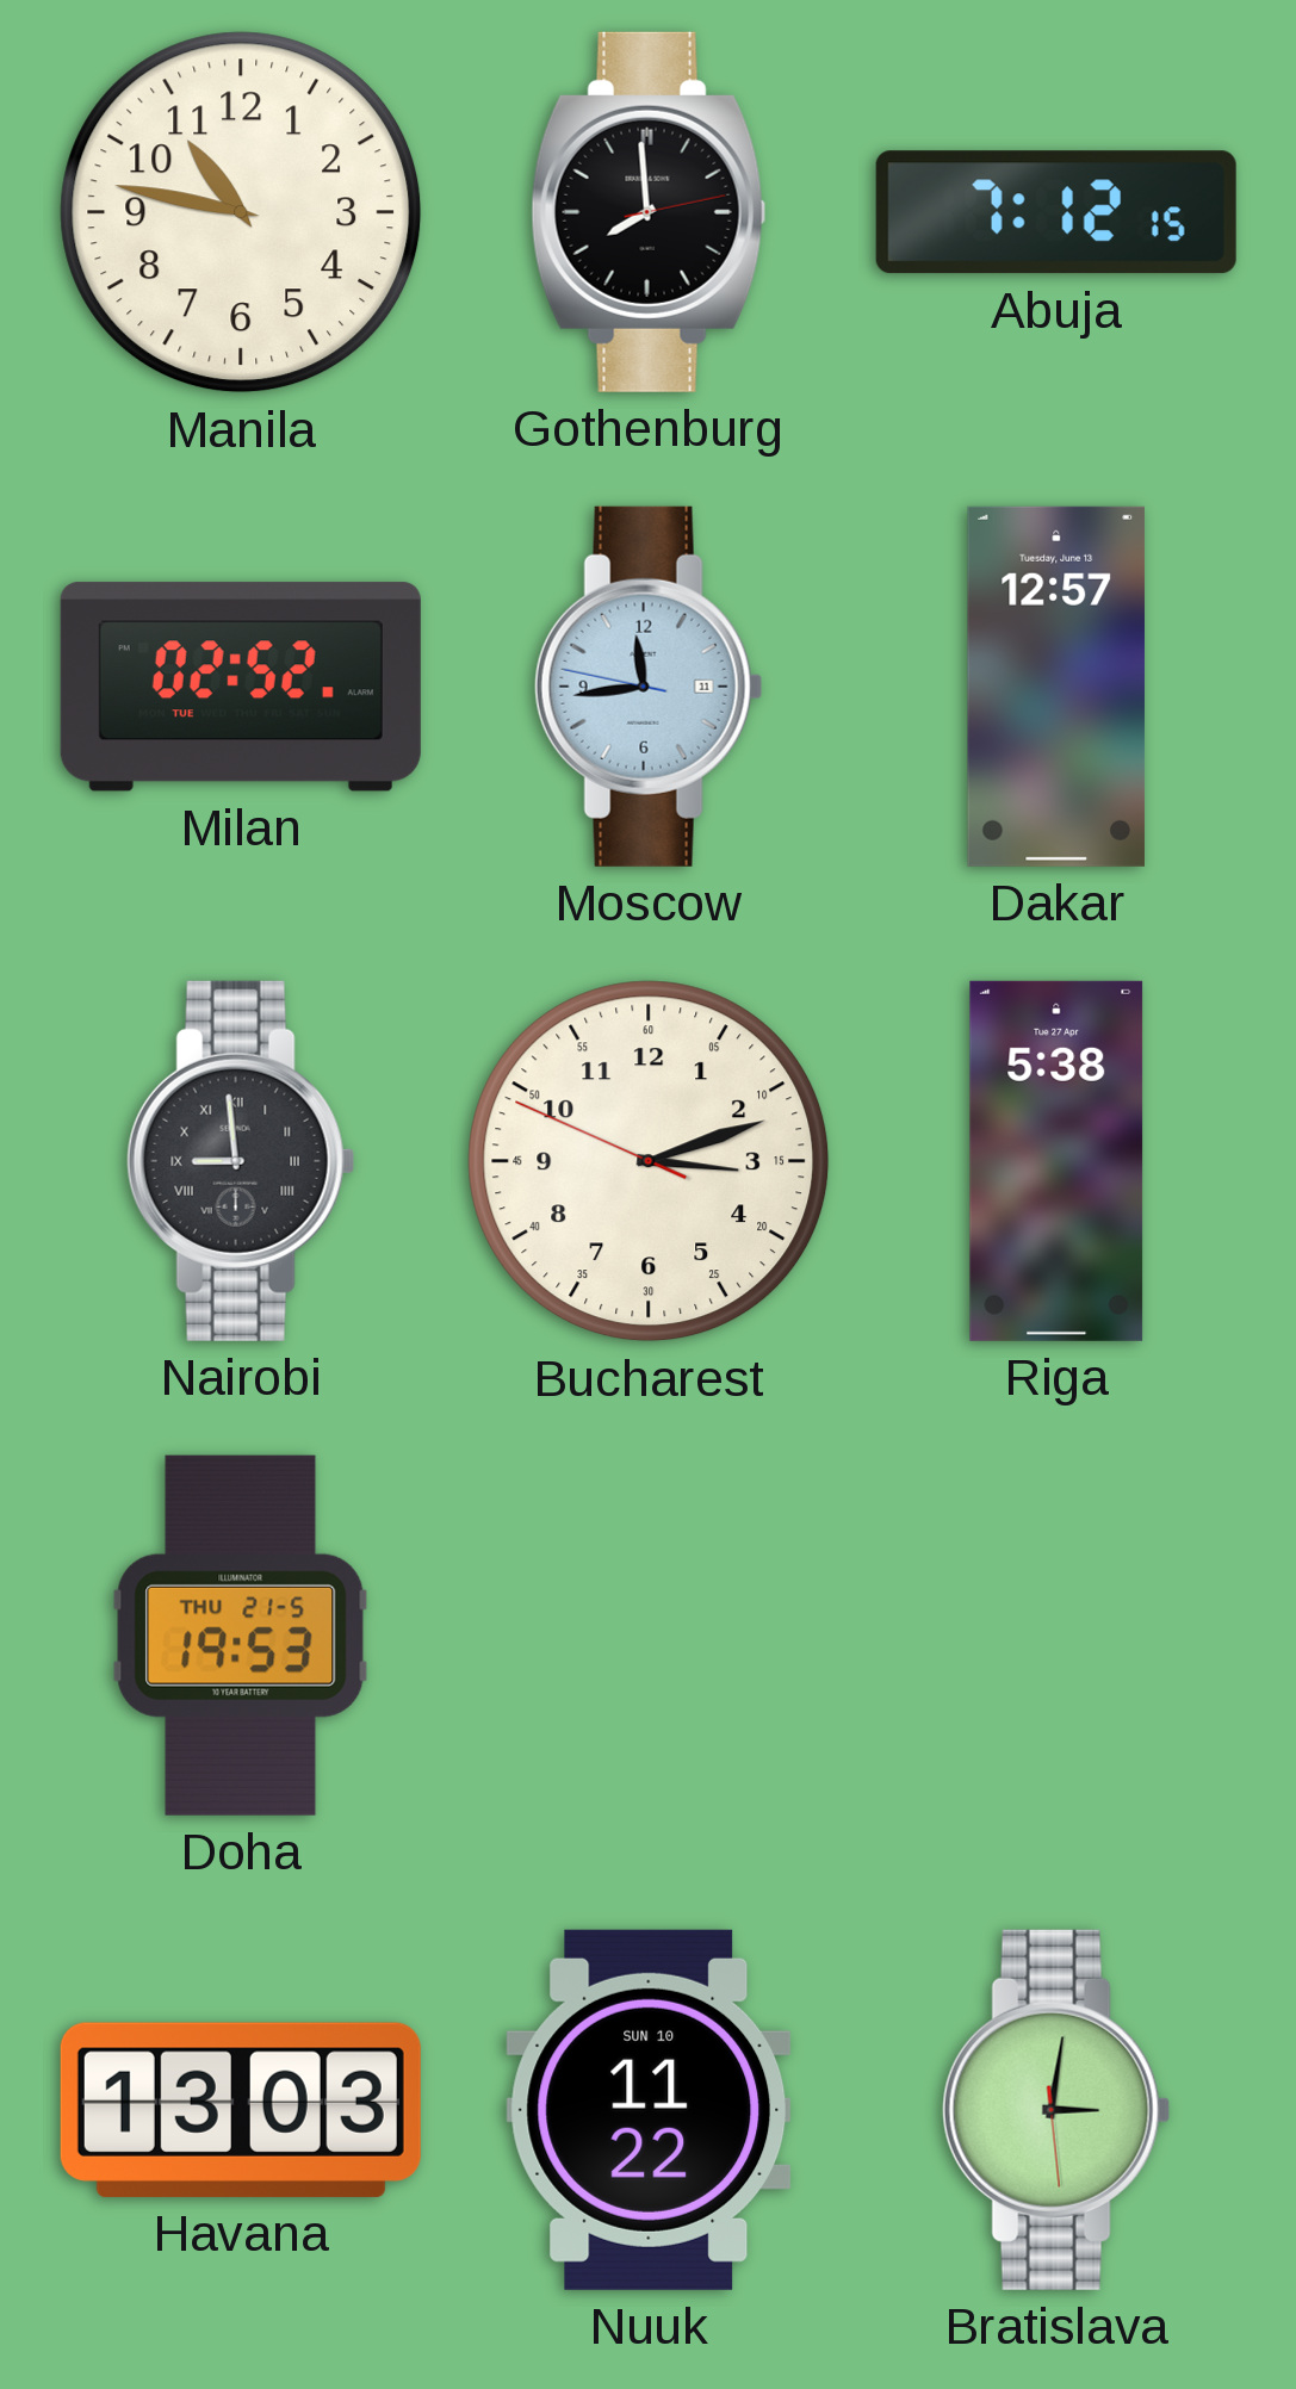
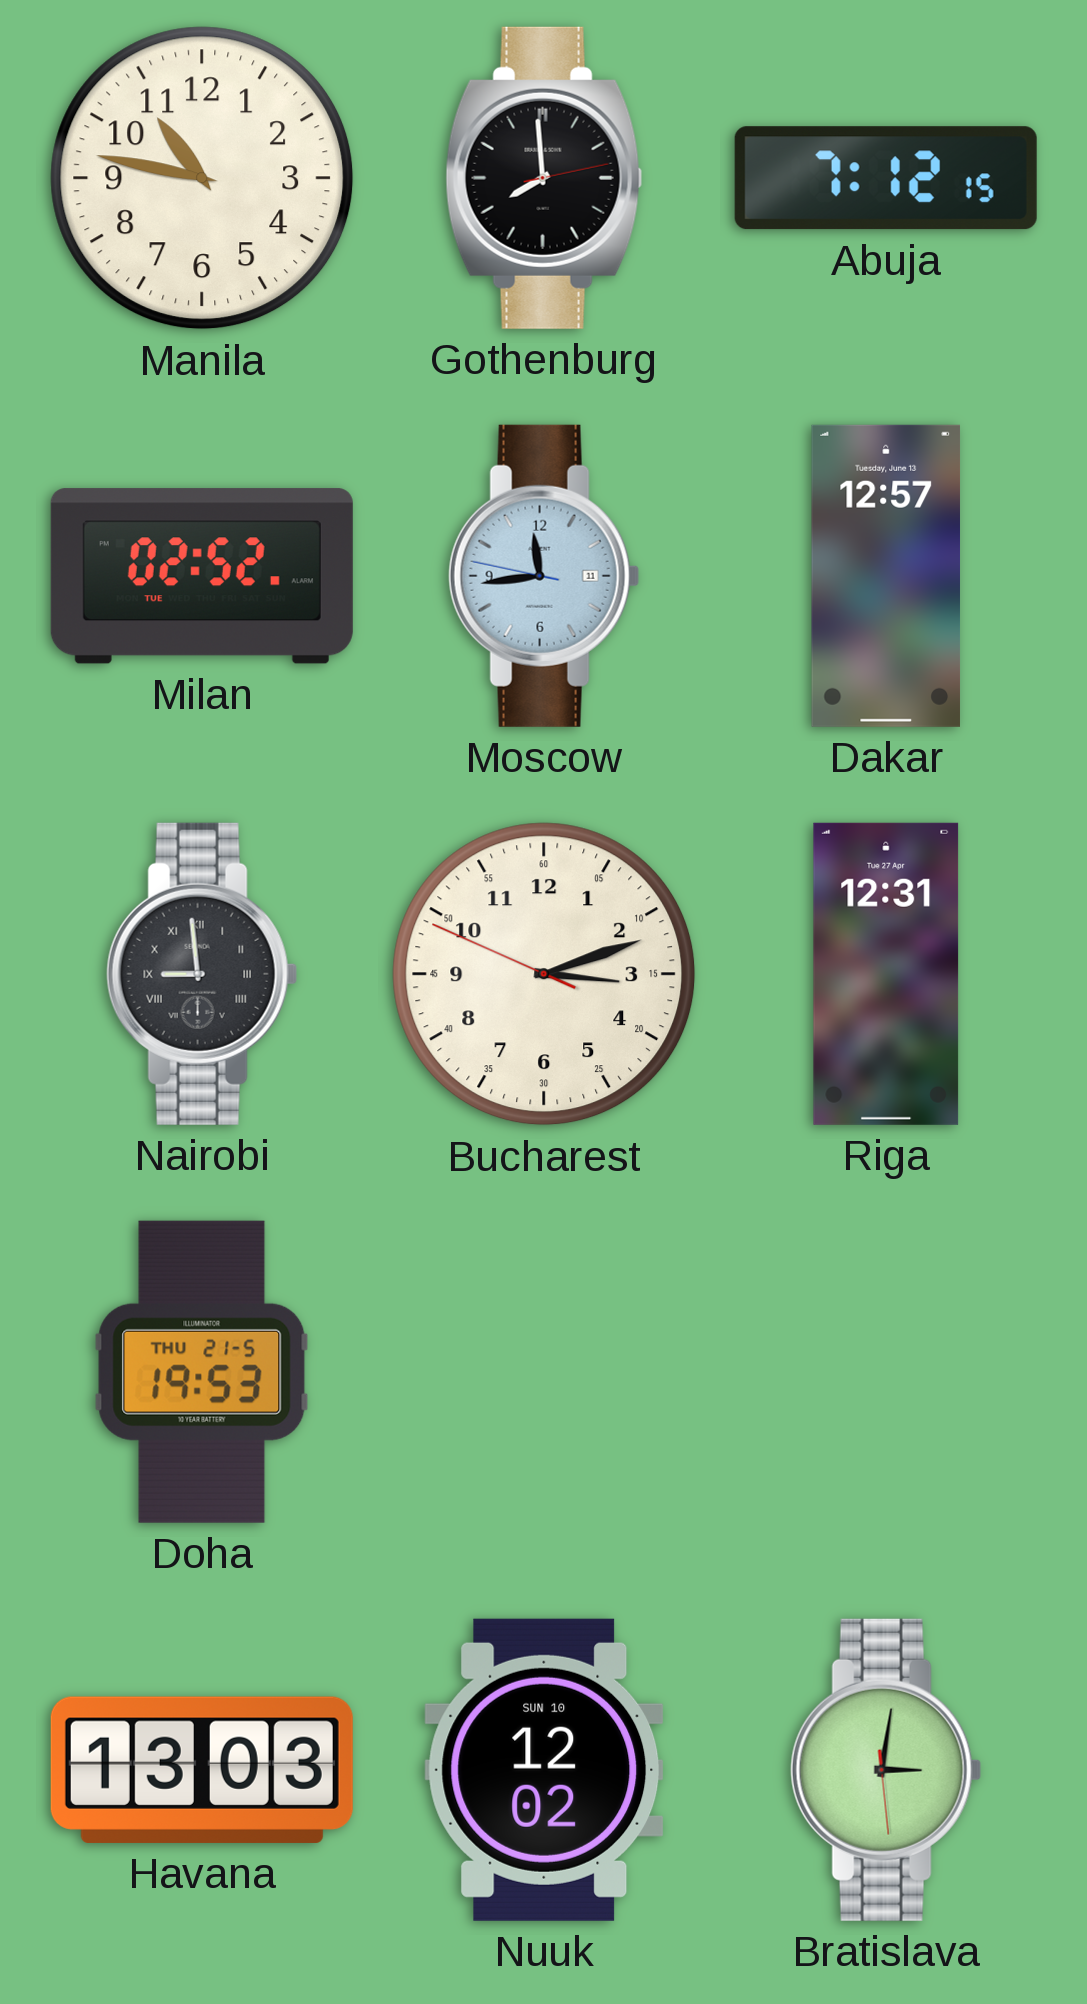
Riga: 5:38 -> 12:31
Nuuk: 11:22 -> 12:02
